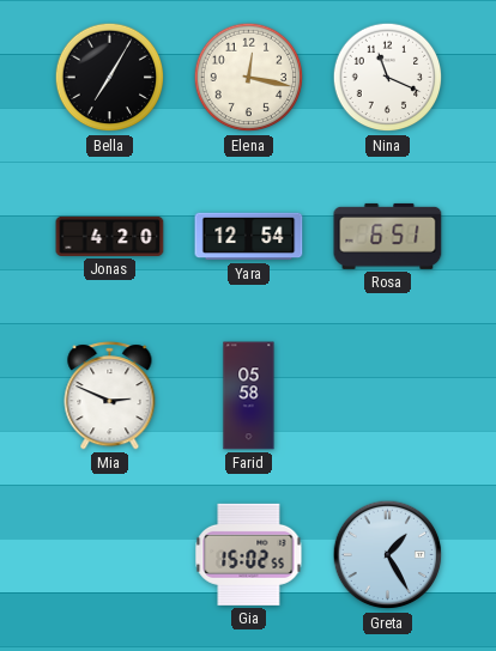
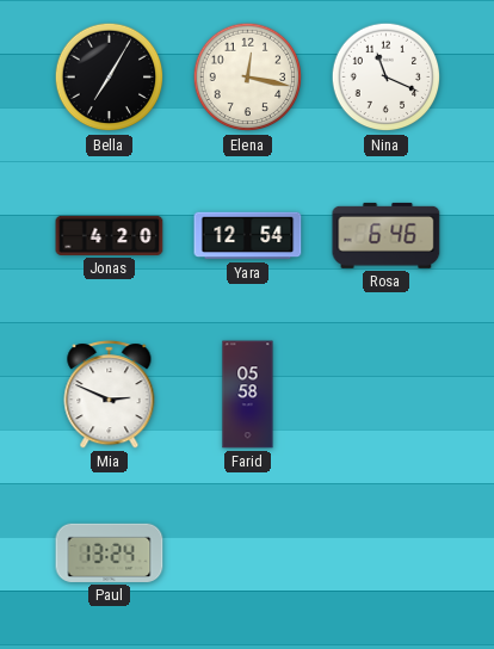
Rosa: 6:51 -> 6:46
Paul: none -> 13:24
Gia: 15:02 -> none
Greta: 1:25 -> none
